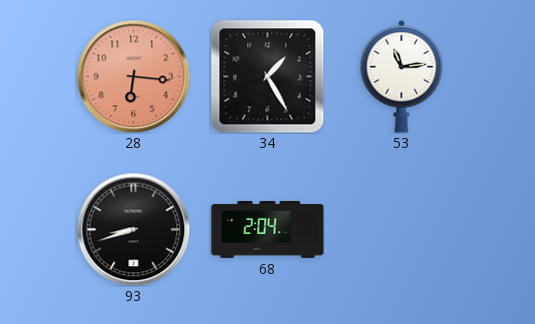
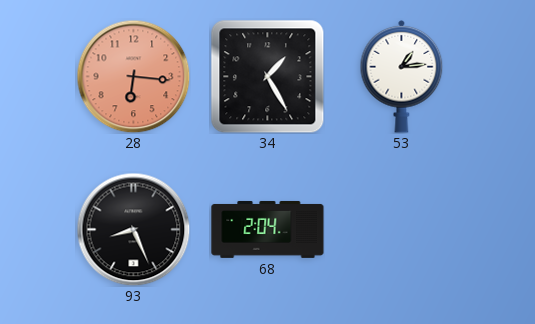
53: 11:14 -> 1:14
93: 8:42 -> 8:26
